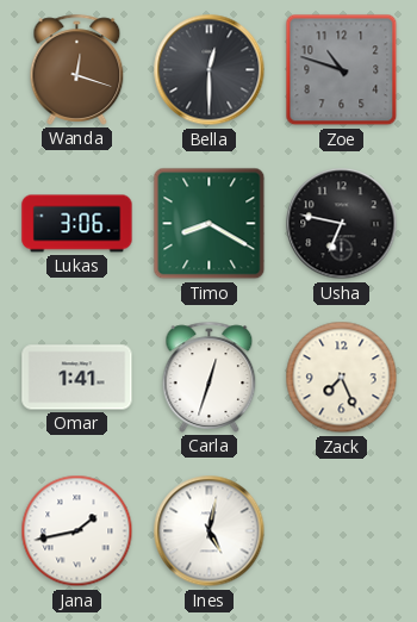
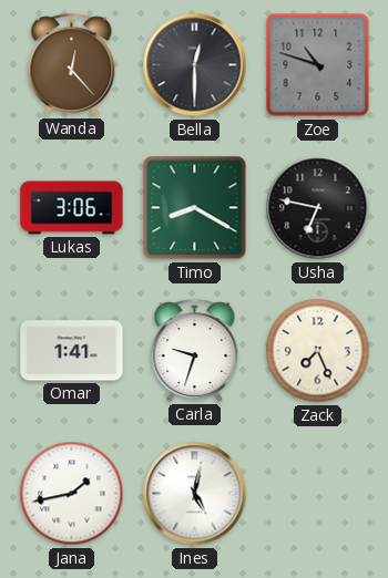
Wanda: 12:18 -> 12:23
Carla: 12:33 -> 9:33
